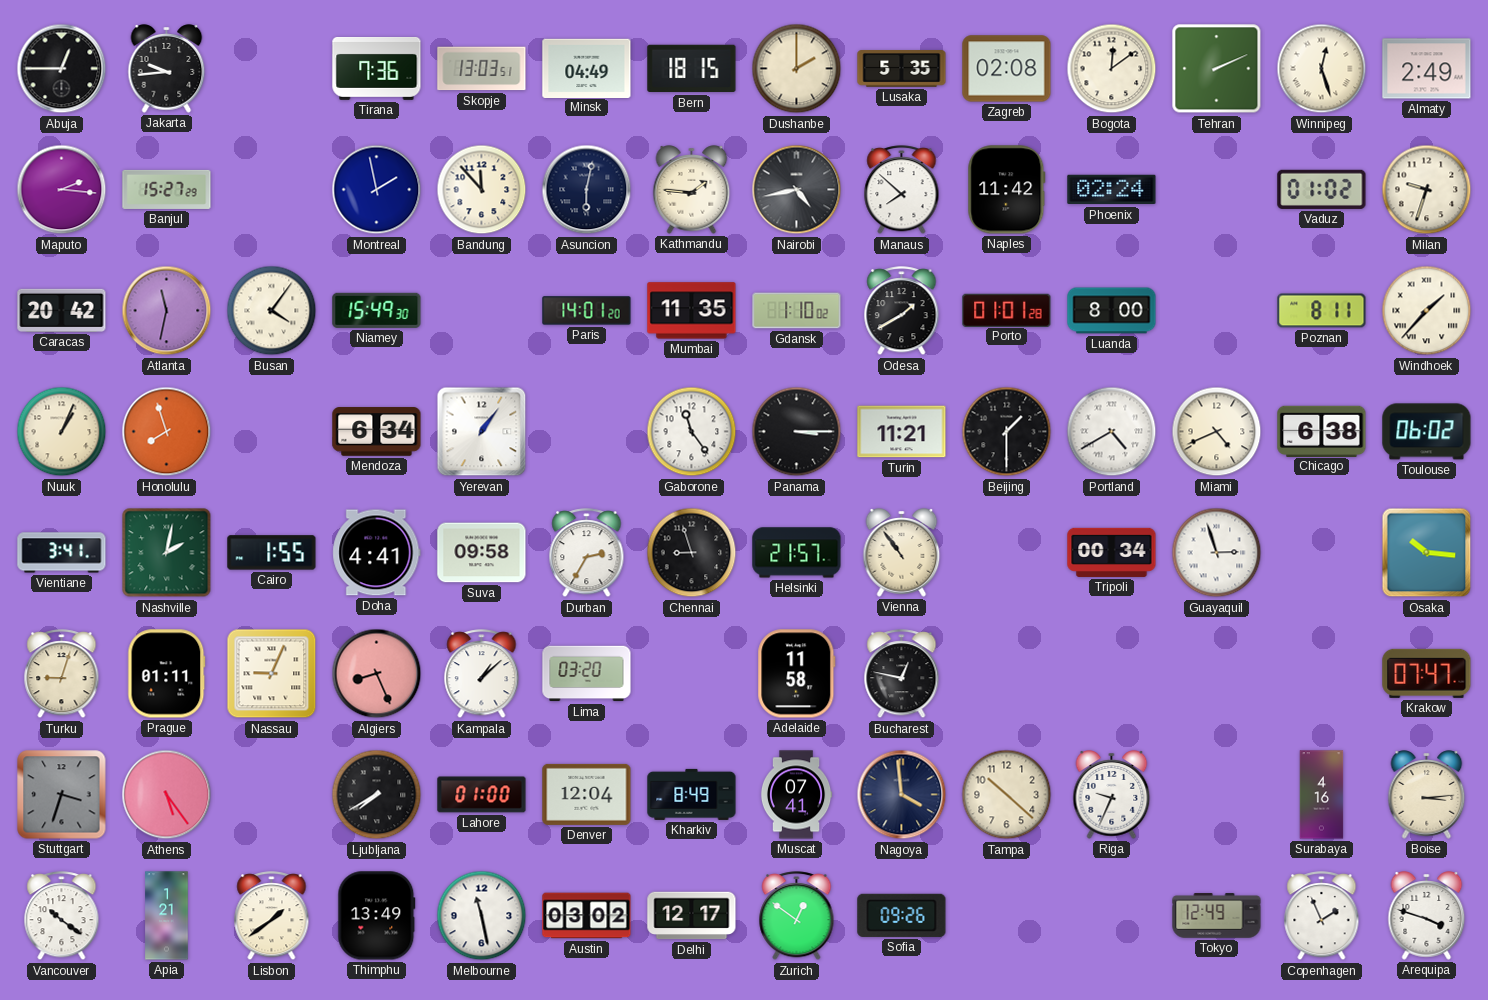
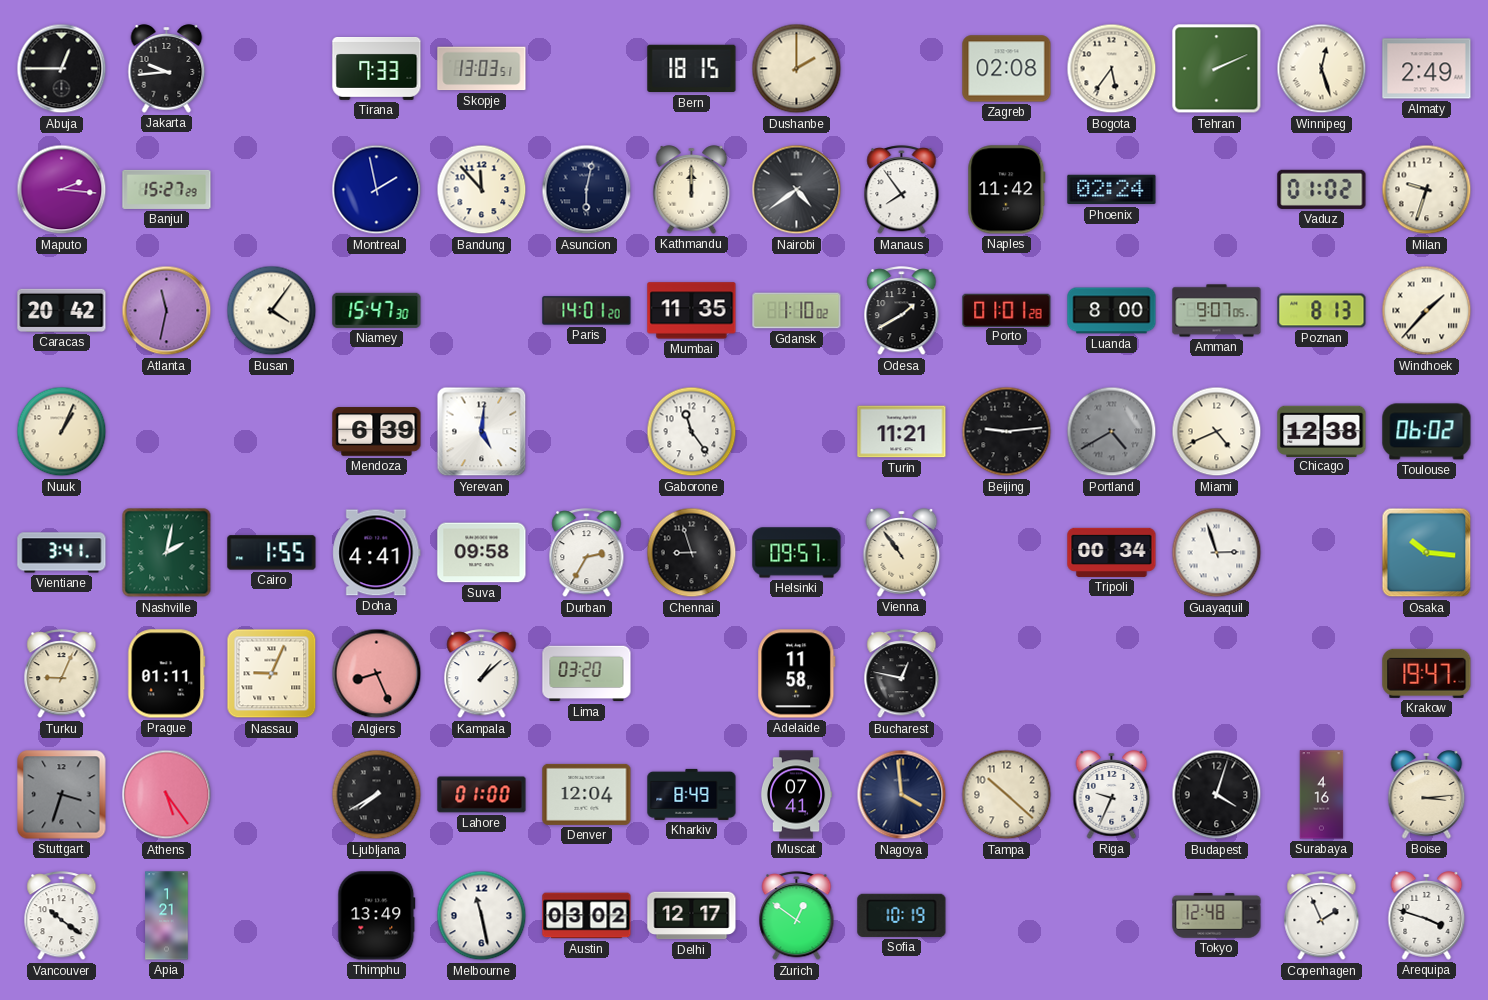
Tirana: 7:36 -> 7:33
Minsk: 04:49 -> none
Lusaka: 5:35 -> none
Bogota: 12:09 -> 5:36
Kathmandu: 1:46 -> 12:00
Nairobi: 4:43 -> 4:39
Manaus: 7:52 -> 7:54
Niamey: 15:49 -> 15:47
Amman: none -> 9:07
Poznan: 8:11 -> 8:13
Honolulu: 7:57 -> none
Mendoza: 6:34 -> 6:39
Yerevan: 1:06 -> 5:01
Panama: 3:15 -> none
Beijing: 1:30 -> 9:14
Portland dial: white -> grey
Chicago: 6:38 -> 12:38
Helsinki: 21:57 -> 09:57
Turku: 9:03 -> 9:04
Krakow: 07:47 -> 19:47
Budapest: none -> 4:03
Lisbon: 1:39 -> none
Sofia: 09:26 -> 10:19
Tokyo: 12:49 -> 12:48
